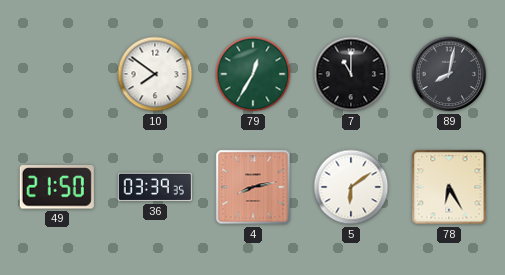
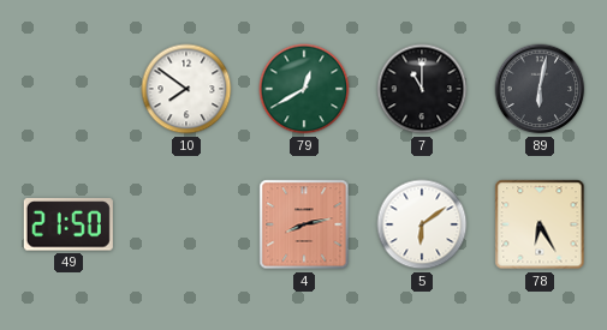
79: 12:35 -> 12:40
89: 8:02 -> 6:02
36: 03:39 -> none
